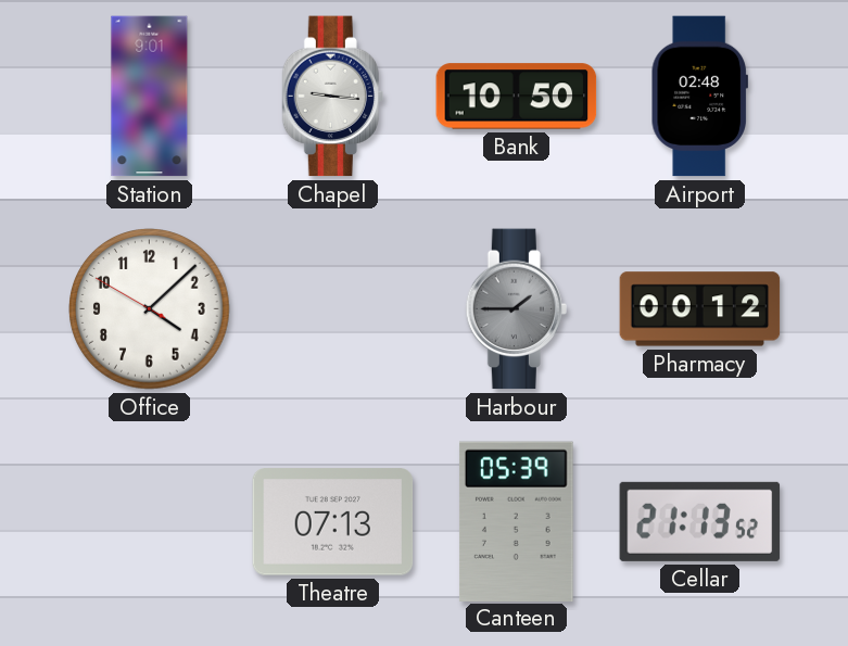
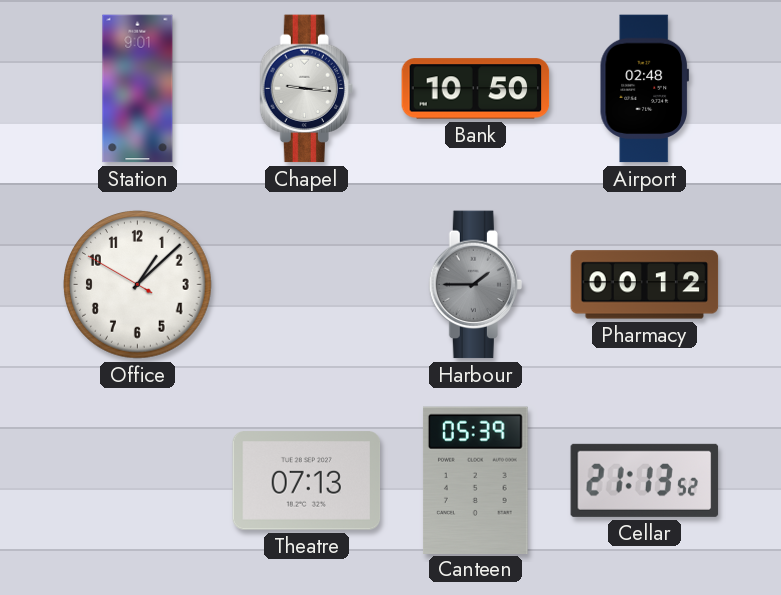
Office: 4:07 -> 1:07
